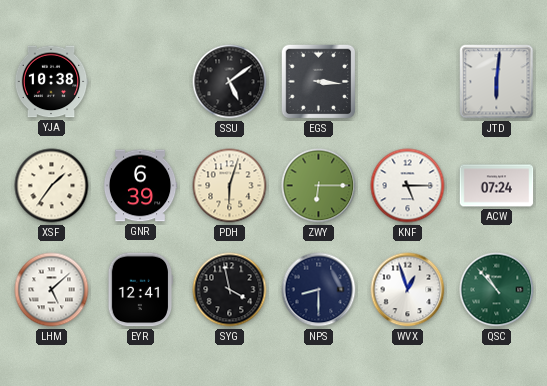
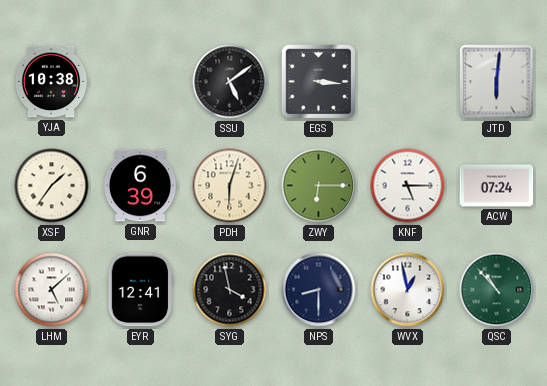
WVX: 12:57 -> 12:58
